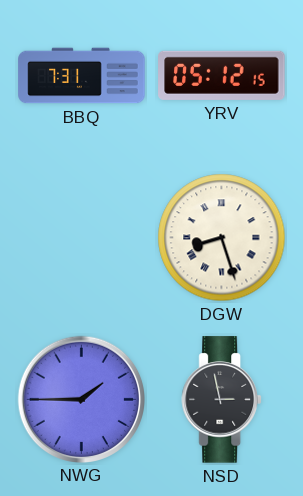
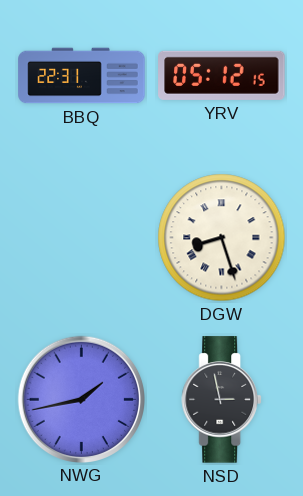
BBQ: 7:31 -> 22:31
NWG: 1:45 -> 1:43
